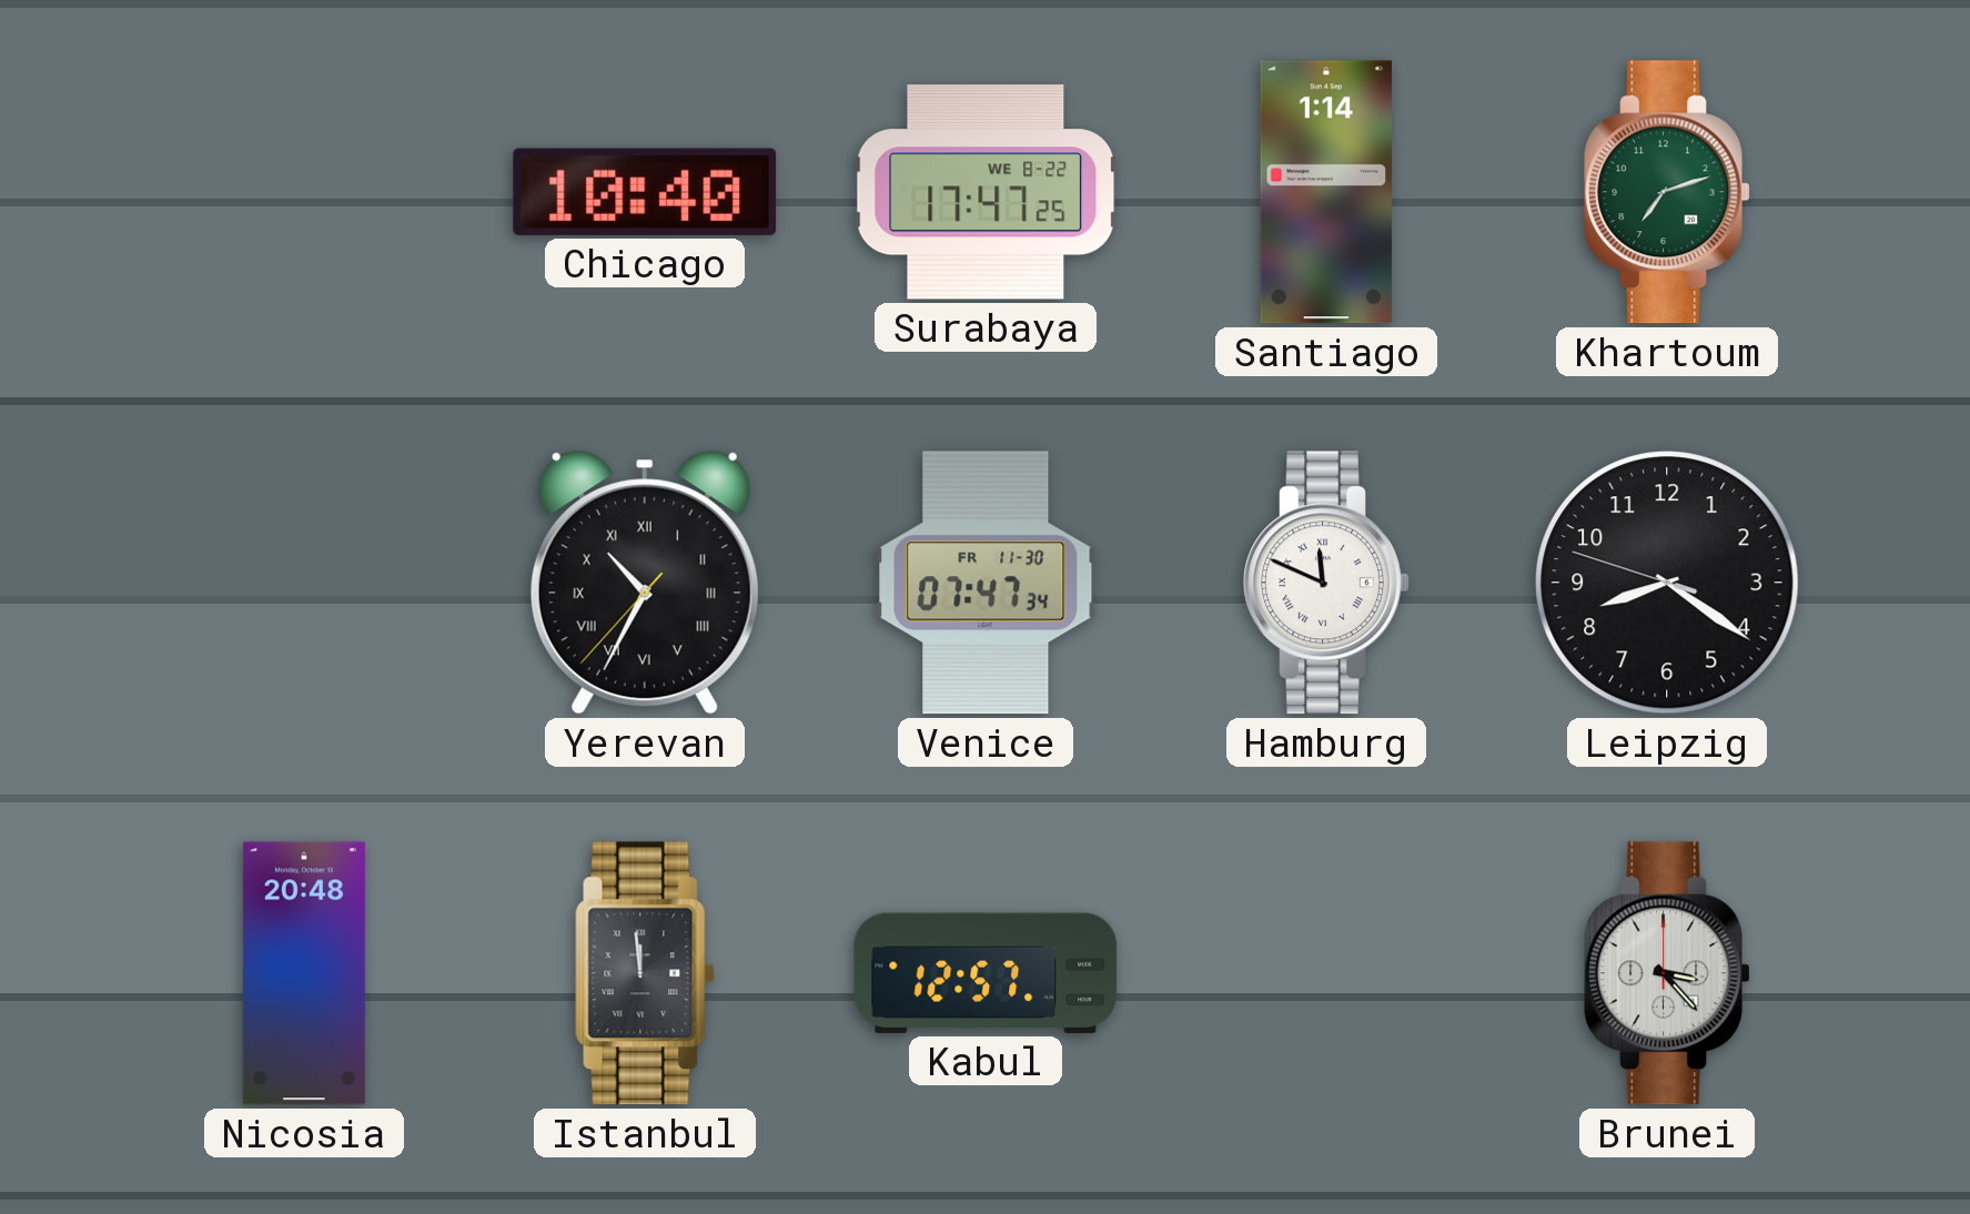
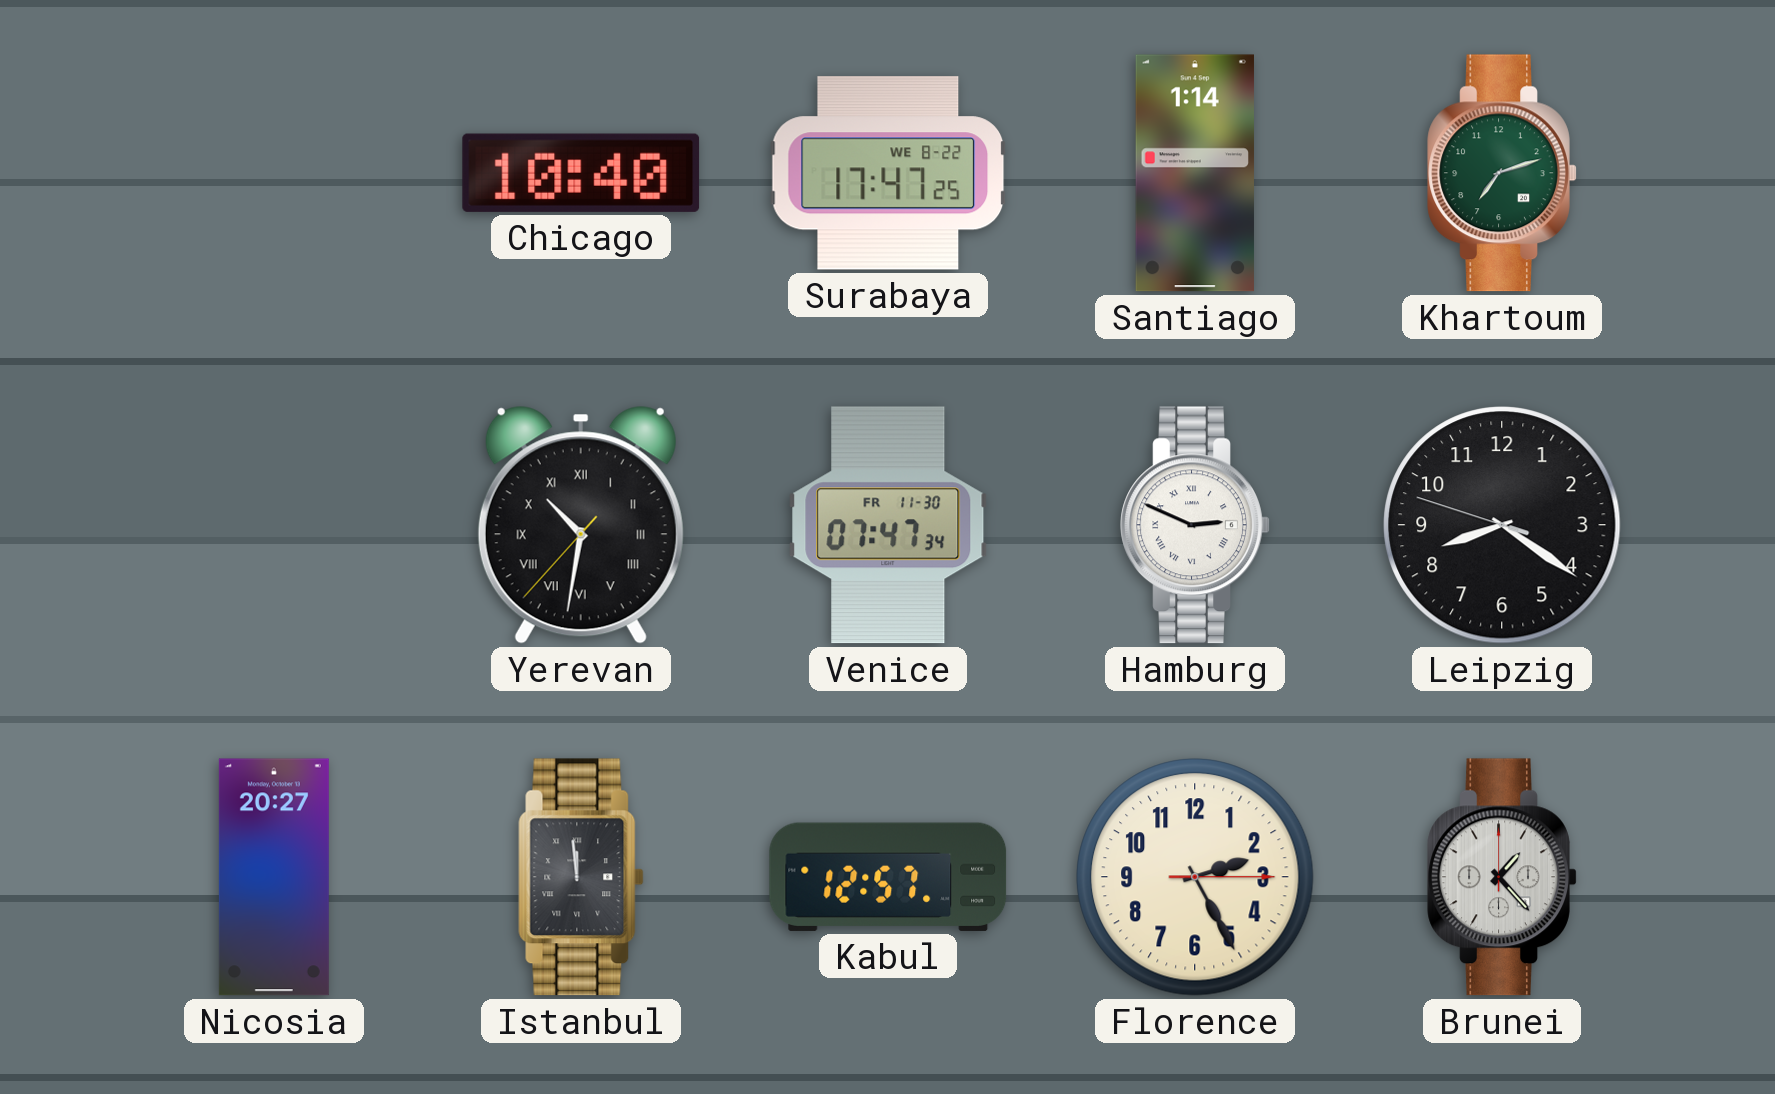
Yerevan: 10:34 -> 10:31
Hamburg: 11:49 -> 2:49
Nicosia: 20:48 -> 20:27
Florence: none -> 2:25
Brunei: 3:23 -> 1:23
